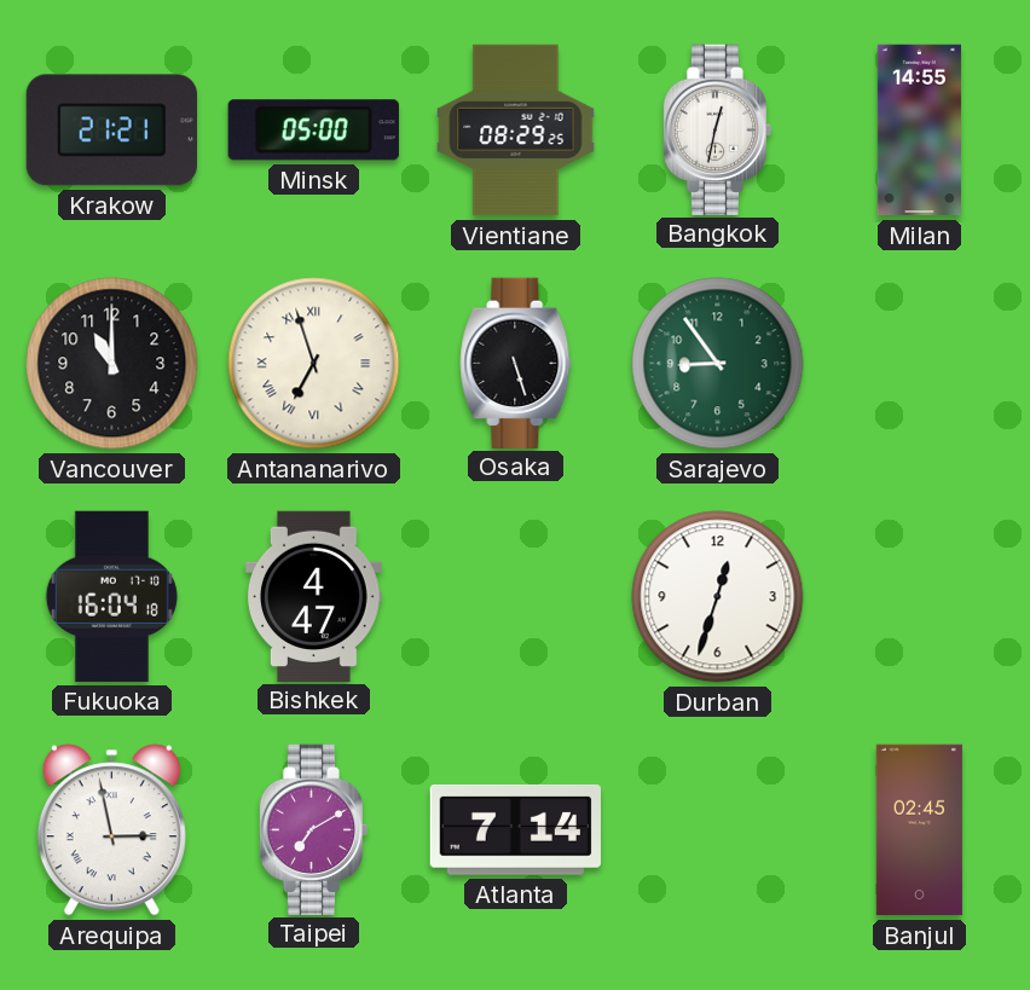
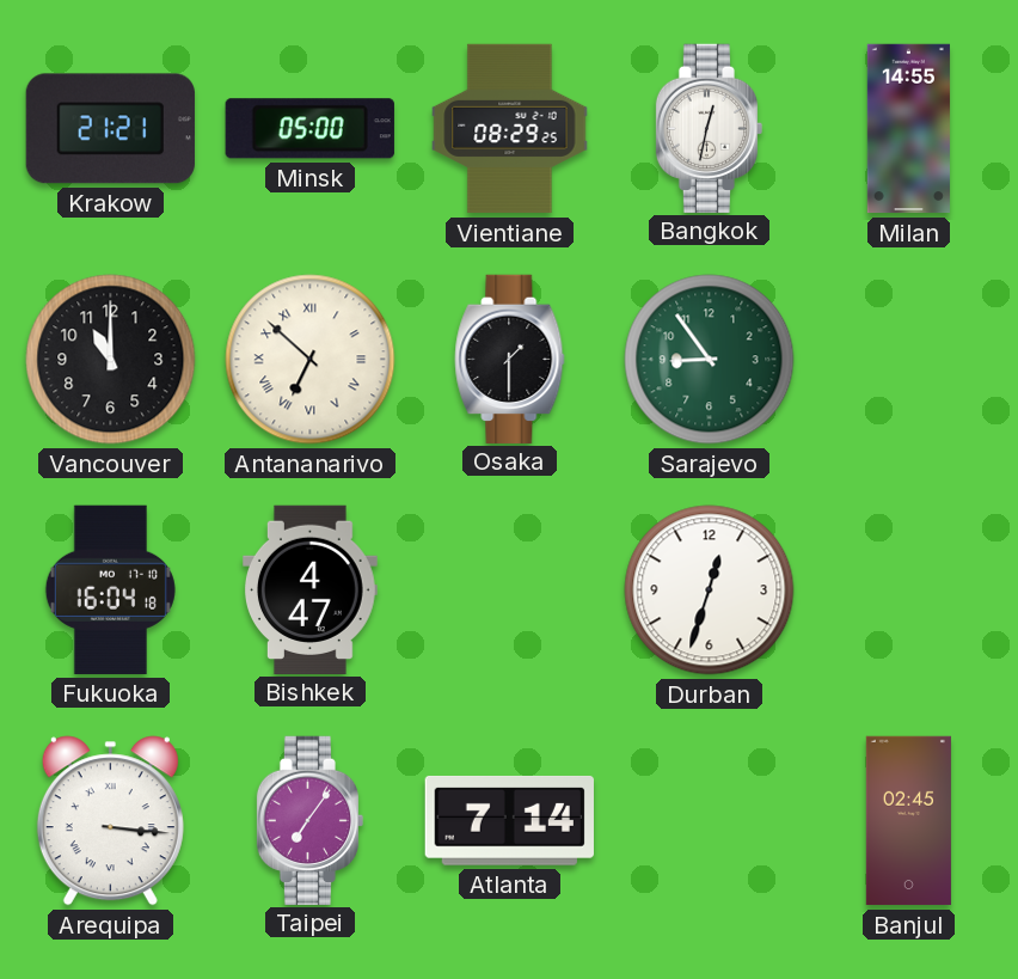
Antananarivo: 6:57 -> 6:52
Osaka: 5:27 -> 1:30
Arequipa: 2:58 -> 3:16
Taipei: 7:10 -> 7:06
